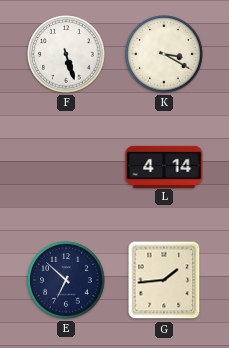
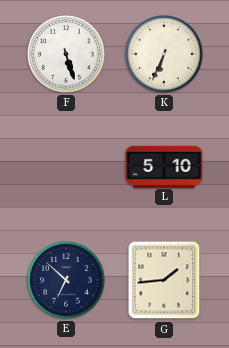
K: 3:20 -> 6:34
L: 4:14 -> 5:10
